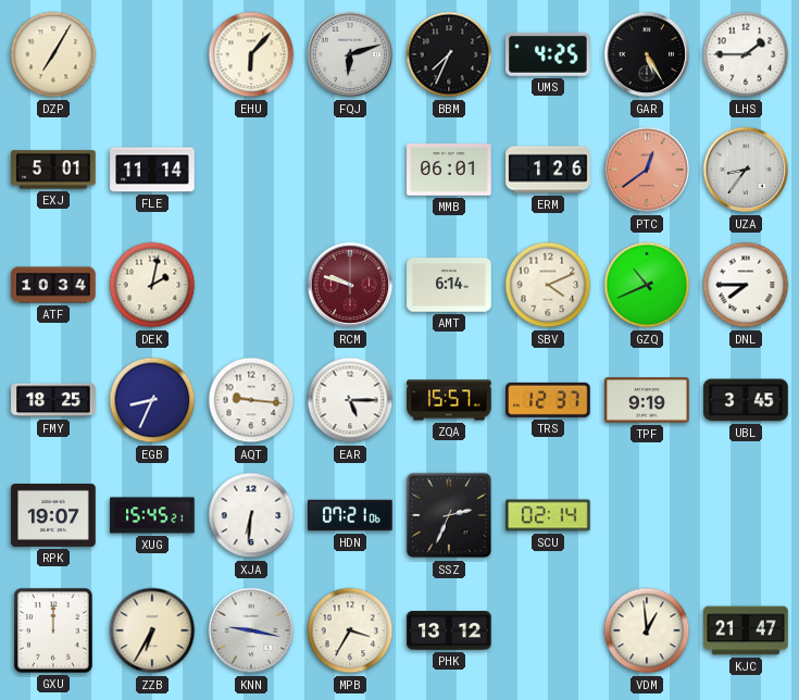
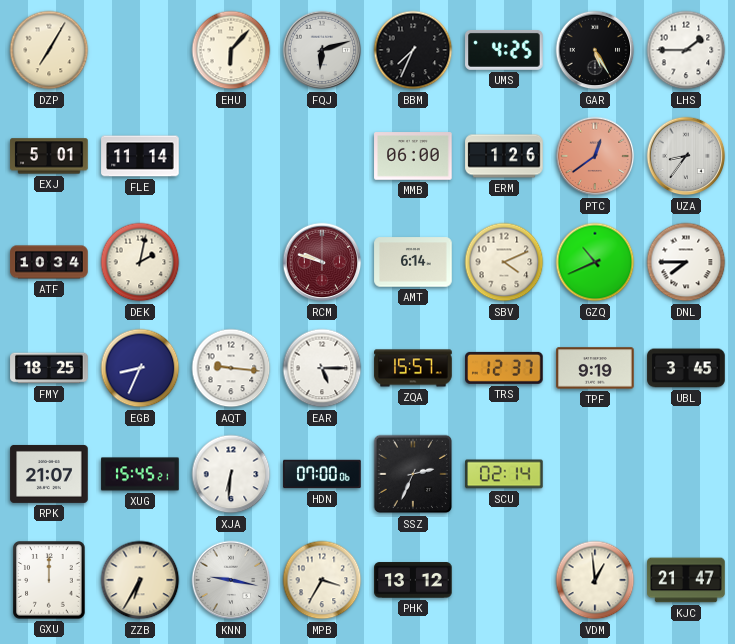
MMB: 06:01 -> 06:00
RPK: 19:07 -> 21:07
HDN: 07:21 -> 07:00
